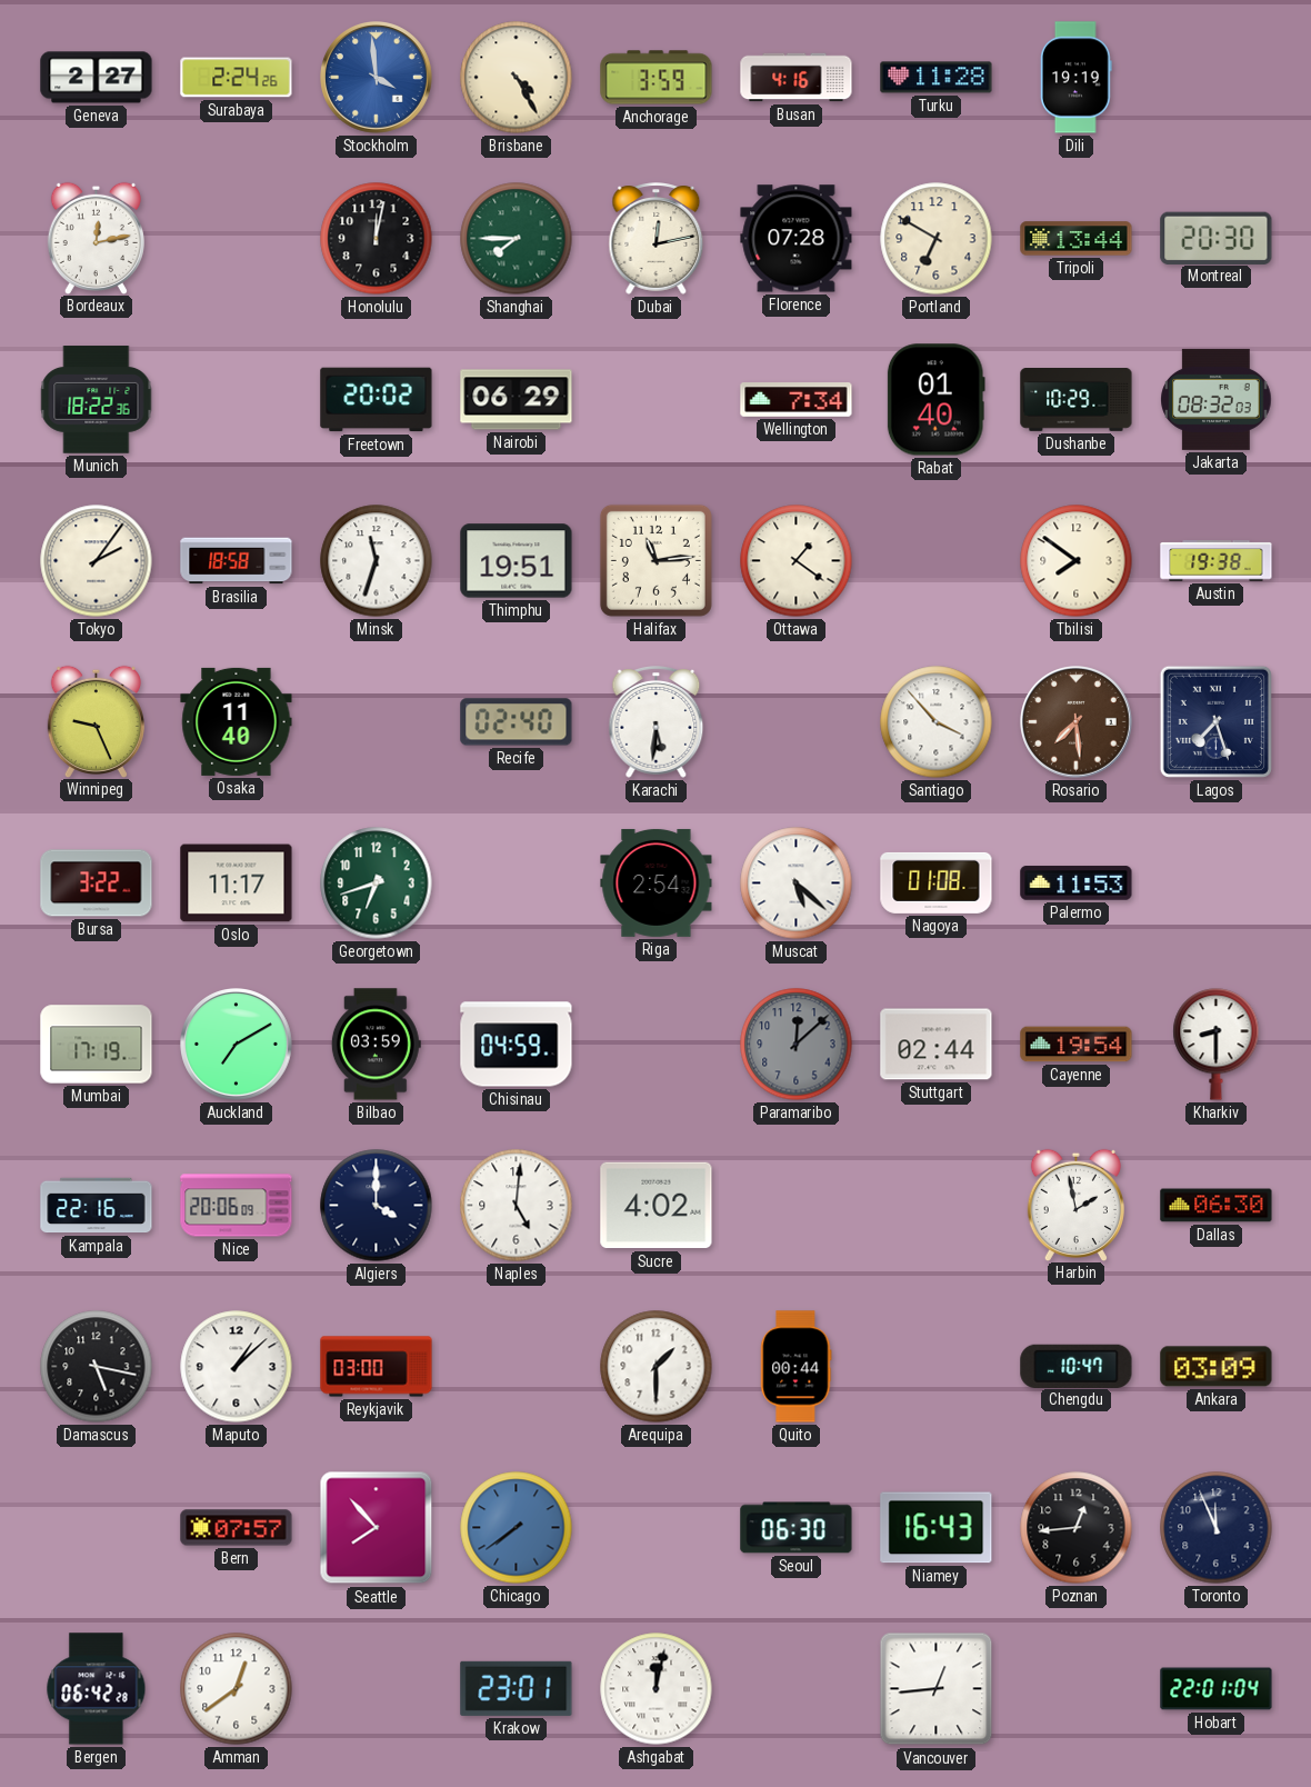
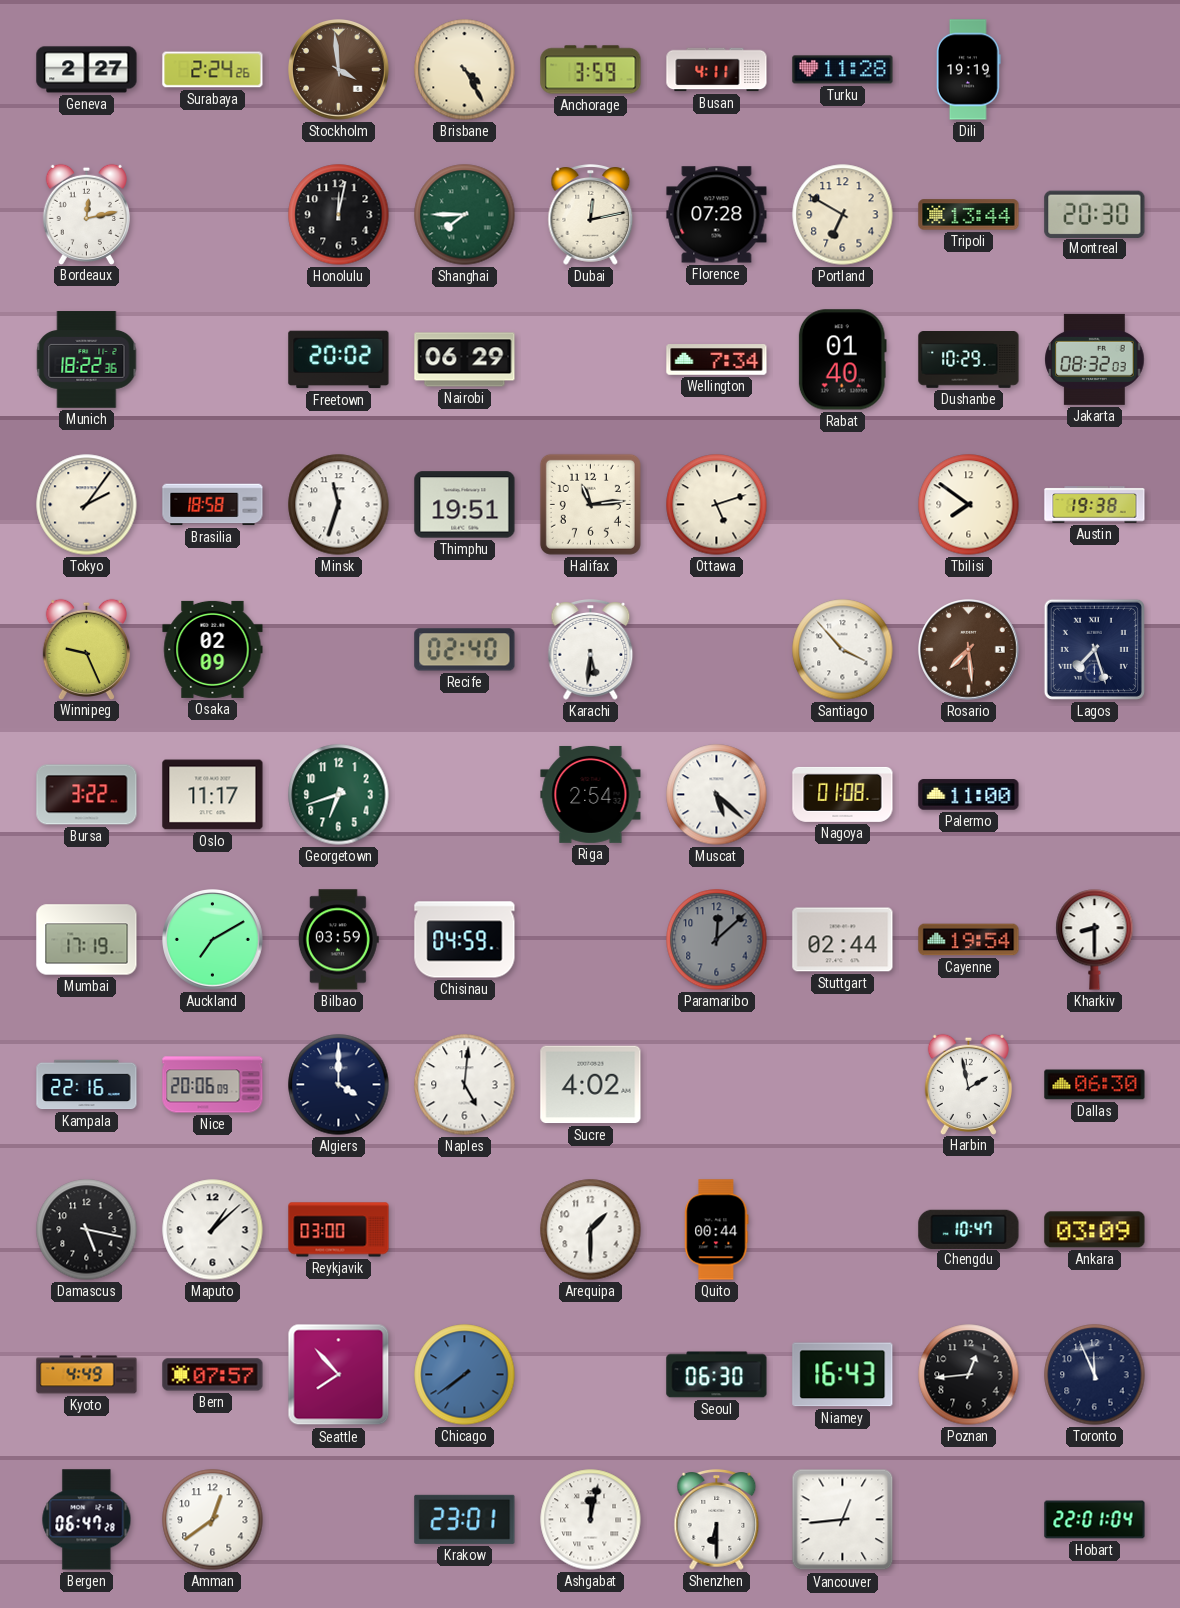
Stockholm dial: blue -> brown
Busan: 4:16 -> 4:11
Ottawa: 1:21 -> 5:12
Osaka: 11:40 -> 02:09
Palermo: 11:53 -> 11:00
Kyoto: none -> 4:49
Bergen: 06:42 -> 06:47
Shenzhen: none -> 6:30
